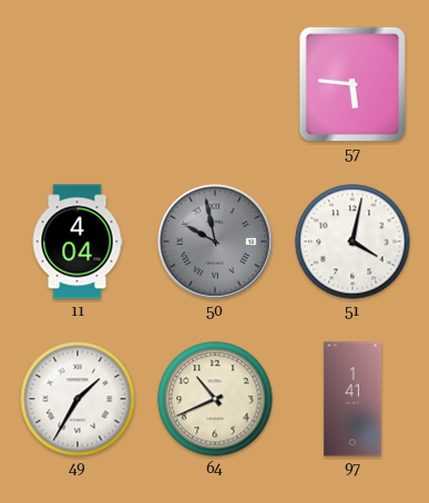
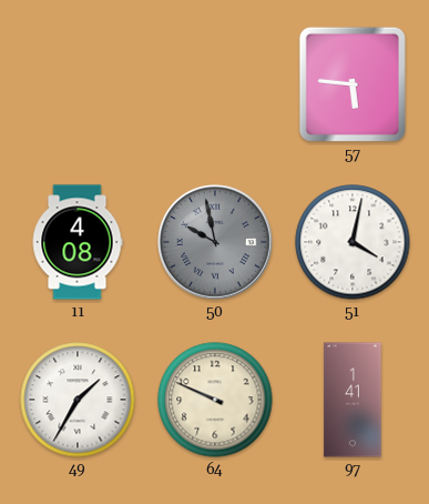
11: 4:04 -> 4:08
64: 10:41 -> 9:49
